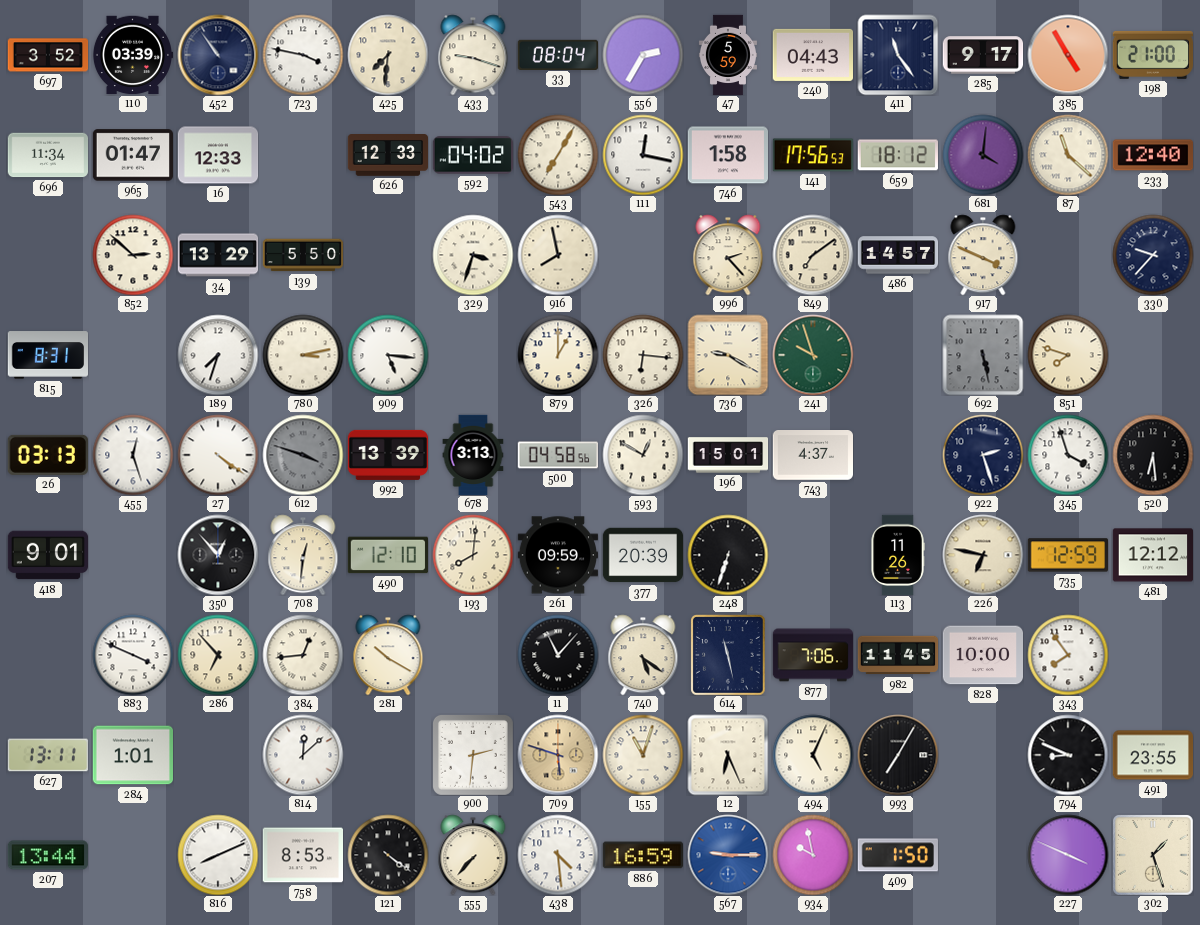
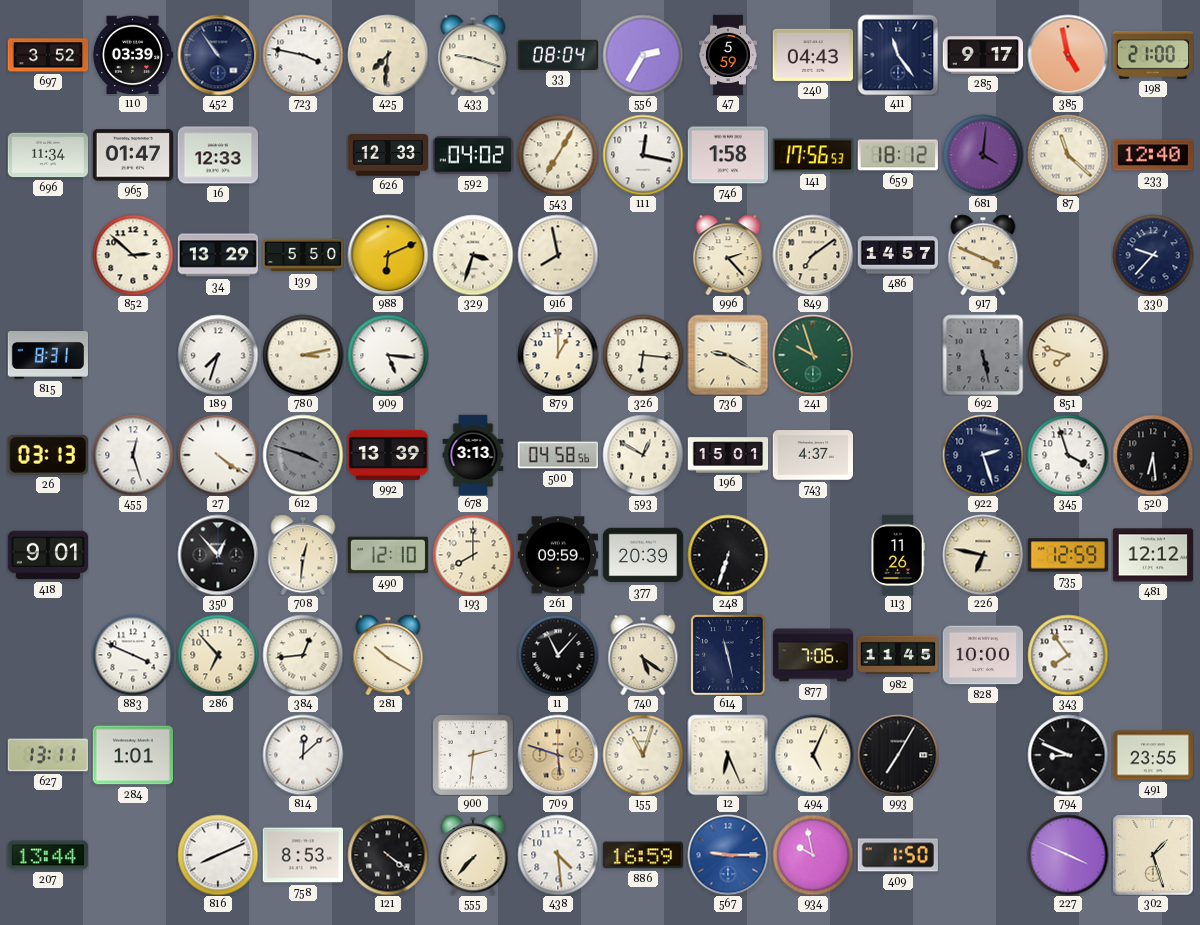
385: 4:55 -> 4:58
988: none -> 6:11
193: 8:01 -> 8:00
